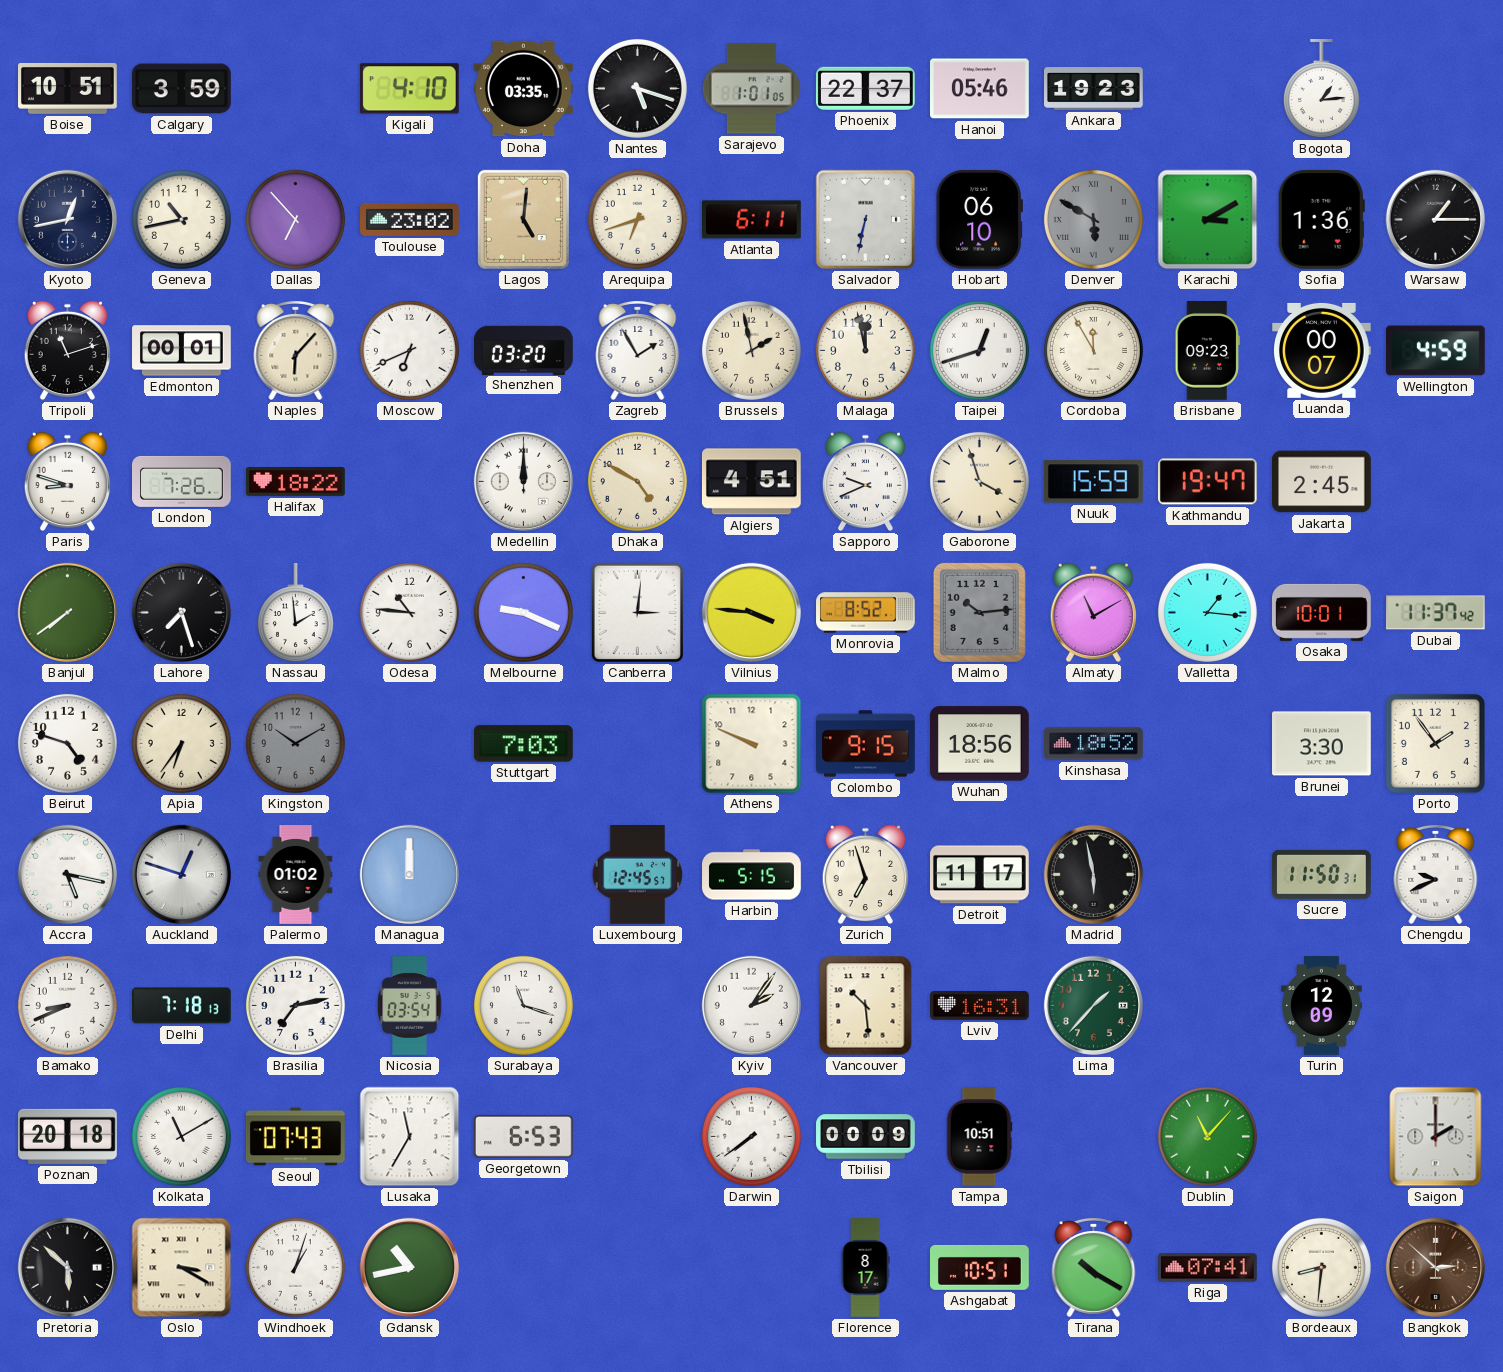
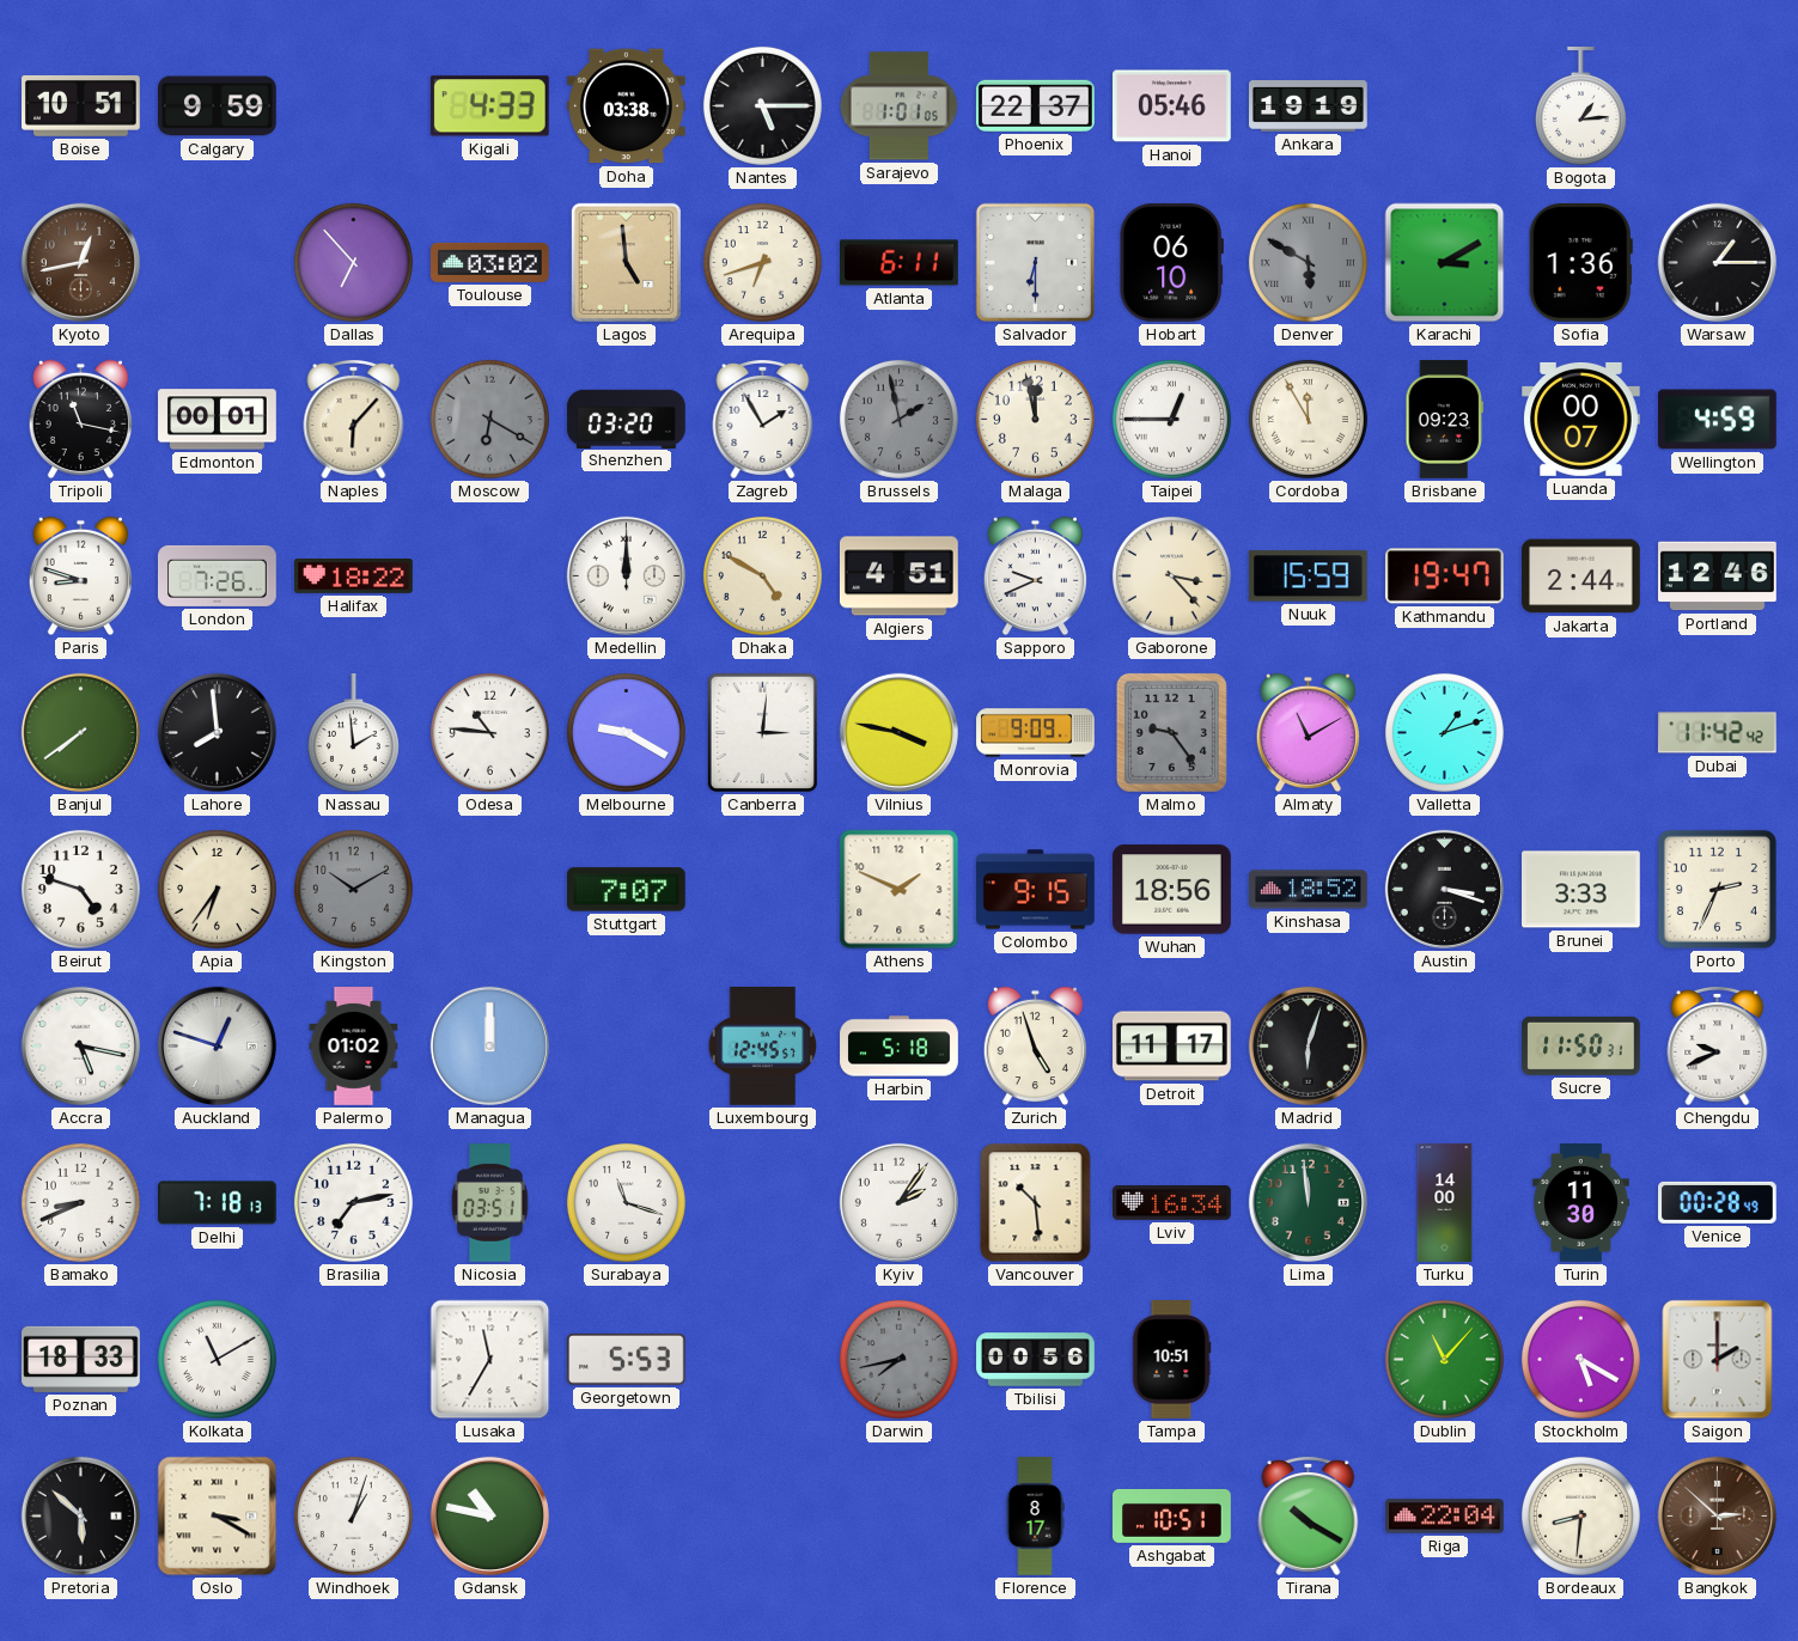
Calgary: 3:59 -> 9:59
Kigali: 4:10 -> 4:33
Doha: 03:35 -> 03:38
Nantes: 5:18 -> 5:15
Ankara: 19:23 -> 19:19
Kyoto dial: navy -> brown
Geneva: 10:43 -> none
Toulouse: 23:02 -> 03:02
Lagos: 5:01 -> 4:59
Salvador: 6:32 -> 6:30
Tripoli: 11:12 -> 11:17
Moscow: 6:41 -> 6:20
Moscow dial: white -> grey
Brussels dial: cream -> grey
Taipei: 12:42 -> 12:45
Gaborone: 3:57 -> 3:23
Jakarta: 2:45 -> 2:44
Portland: none -> 12:46
Lahore: 7:27 -> 7:59
Melbourne: 9:19 -> 9:20
Vilnius: 3:46 -> 3:47
Monrovia: 8:52 -> 9:09
Malmo: 10:14 -> 9:24
Valletta: 1:16 -> 1:12
Osaka: 10:01 -> none
Dubai: 11:37 -> 11:42
Stuttgart: 7:03 -> 7:07
Athens: 9:49 -> 1:49
Austin: none -> 3:18
Brunei: 3:30 -> 3:33
Porto: 1:54 -> 2:34
Harbin: 5:15 -> 5:18
Zurich: 6:57 -> 4:57
Madrid: 5:58 -> 6:03
Nicosia: 03:54 -> 03:51
Lviv: 16:31 -> 16:34
Lima: 1:37 -> 11:59
Turku: none -> 14:00
Turin: 12:09 -> 11:30
Venice: none -> 00:28
Poznan: 20:18 -> 18:33
Seoul: 07:43 -> none
Georgetown: 6:53 -> 5:53
Darwin: 7:39 -> 7:43
Darwin dial: white -> grey
Tbilisi: 00:09 -> 00:56
Stockholm: none -> 5:20
Gdansk: 10:43 -> 10:47
Riga: 07:41 -> 22:04
